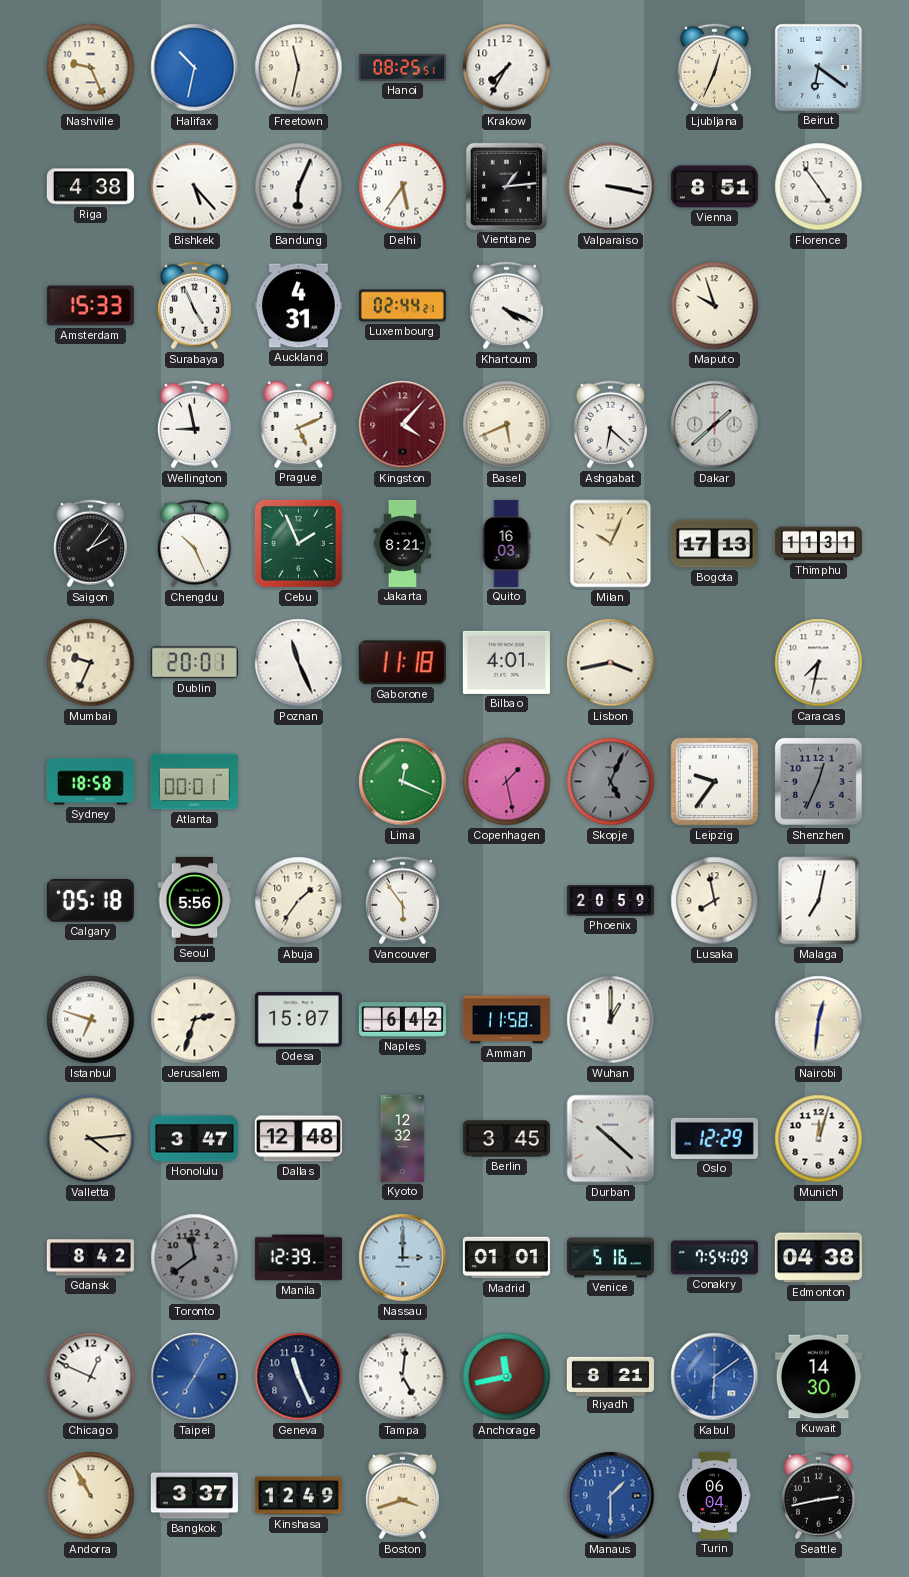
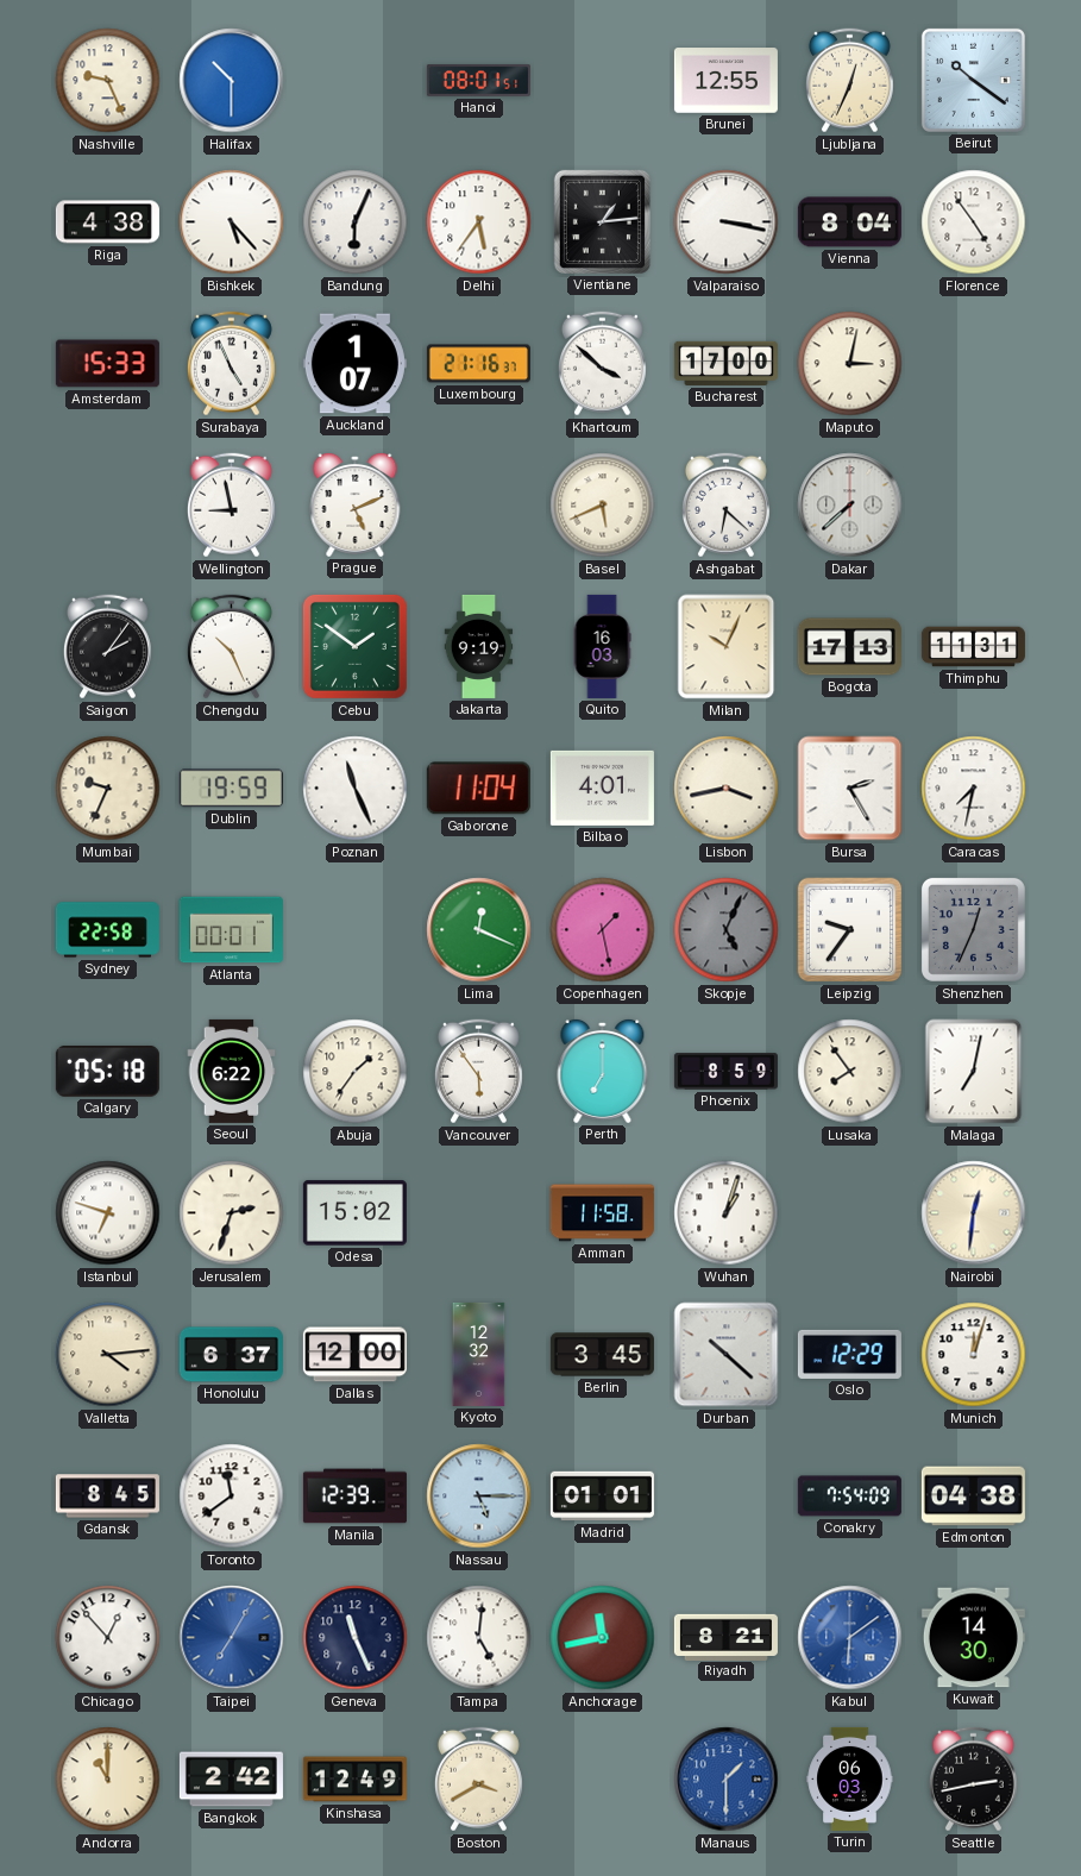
Halifax: 10:32 -> 10:30
Freetown: 11:32 -> none
Hanoi: 08:25 -> 08:01
Krakow: 7:35 -> none
Brunei: none -> 12:55
Beirut: 6:21 -> 10:21
Vienna: 8:51 -> 8:04
Auckland: 4:31 -> 1:07
Luxembourg: 02:44 -> 21:16
Khartoum: 4:19 -> 3:52
Bucharest: none -> 17:00
Maputo: 9:57 -> 3:02
Kingston: 4:07 -> none
Dakar: 1:38 -> 7:38
Cebu: 1:56 -> 1:51
Jakarta: 8:21 -> 9:19
Dublin: 20:01 -> 19:59
Gaborone: 11:18 -> 11:04
Bursa: none -> 2:25
Sydney: 18:58 -> 22:58
Seoul: 5:56 -> 6:22
Perth: none -> 7:00
Phoenix: 20:59 -> 8:59
Lusaka: 7:58 -> 7:54
Odesa: 15:07 -> 15:02
Naples: 6:42 -> none
Wuhan: 1:00 -> 1:03
Honolulu: 3:47 -> 6:37
Dallas: 12:48 -> 12:00
Gdansk: 8:42 -> 8:45
Toronto dial: grey -> white
Nassau: 3:00 -> 5:15
Venice: 5:16 -> none
Chicago: 12:49 -> 12:53
Andorra: 10:55 -> 11:00
Bangkok: 3:37 -> 2:42
Boston: 3:42 -> 3:40
Turin: 06:04 -> 06:03
